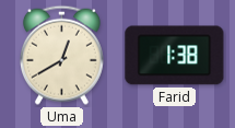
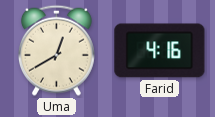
Farid: 1:38 -> 4:16
